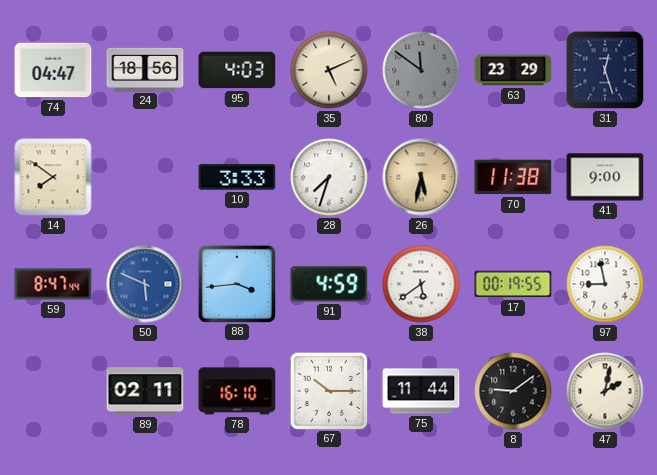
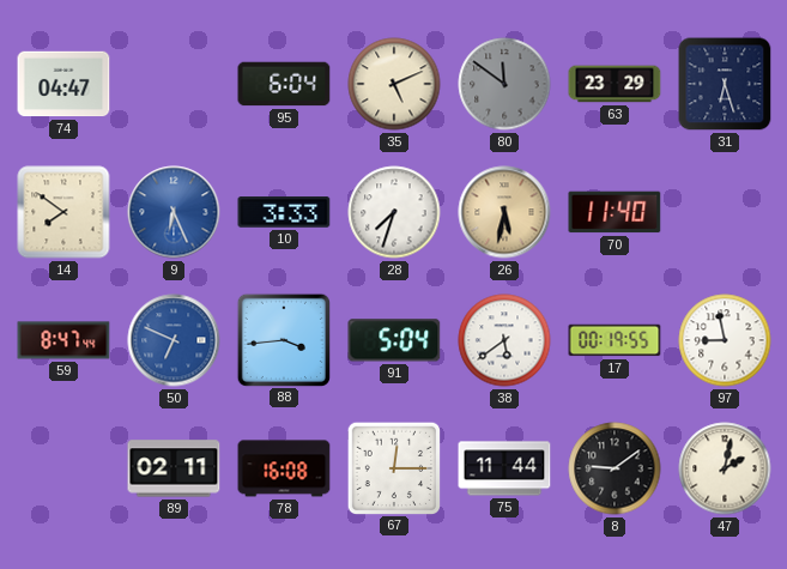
24: 18:56 -> none
95: 4:03 -> 6:04
31: 12:27 -> 6:27
9: none -> 6:26
70: 11:38 -> 11:40
41: 9:00 -> none
50: 5:49 -> 6:49
91: 4:59 -> 5:04
78: 16:10 -> 16:08
67: 10:15 -> 12:15
